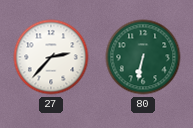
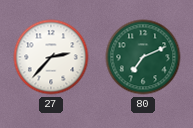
80: 6:32 -> 7:11
